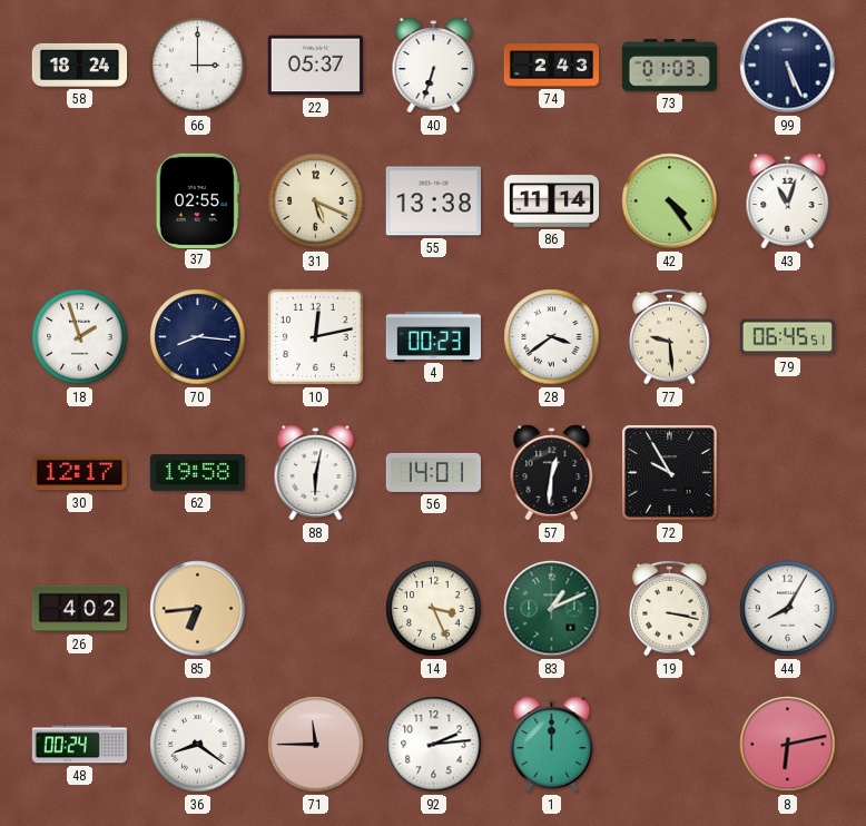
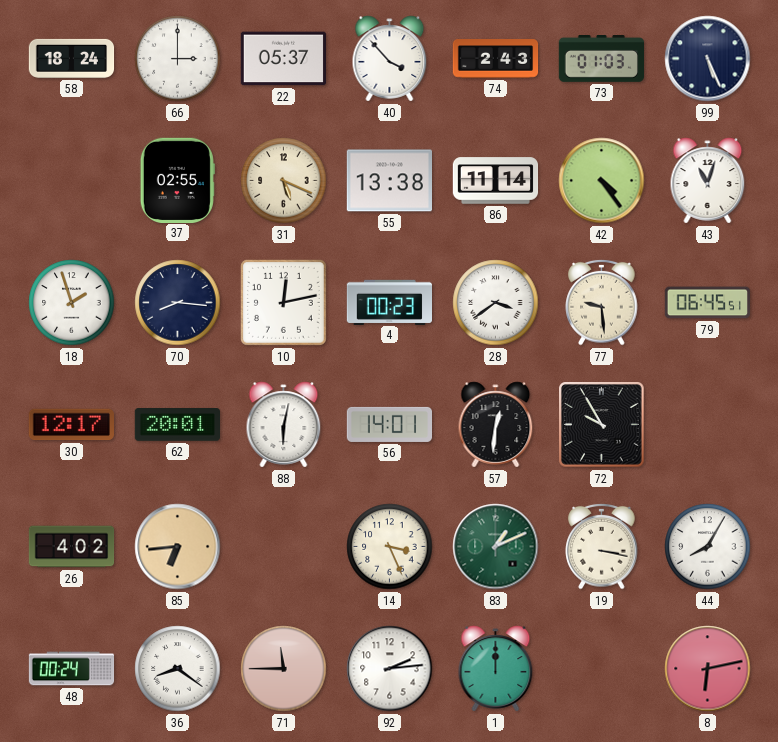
40: 6:33 -> 3:53
62: 19:58 -> 20:01
